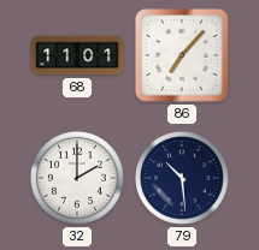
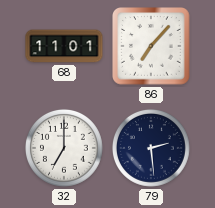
32: 2:00 -> 7:00
79: 10:29 -> 2:29
